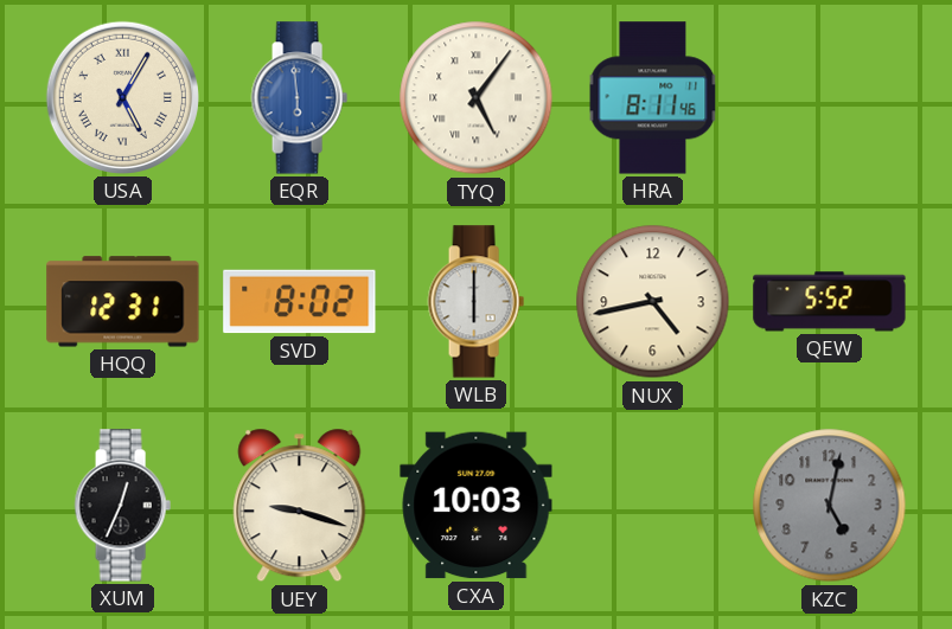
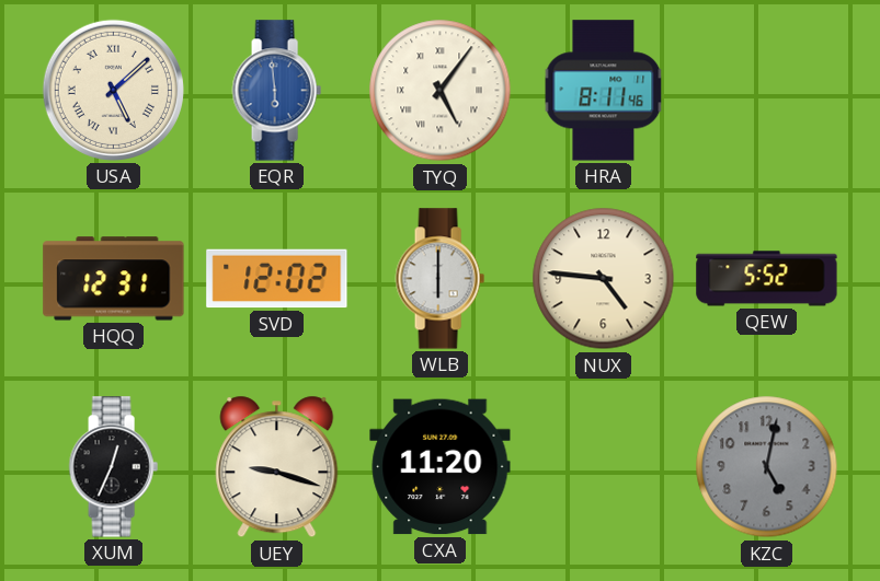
USA: 5:05 -> 5:08
SVD: 8:02 -> 12:02
NUX: 4:43 -> 4:46
CXA: 10:03 -> 11:20
